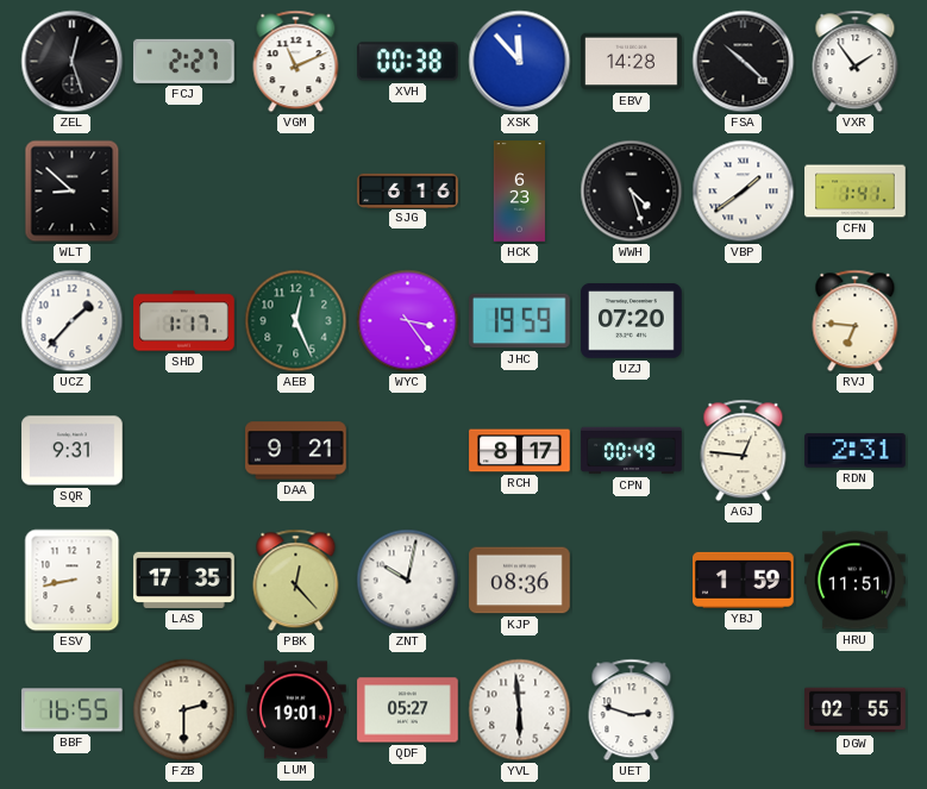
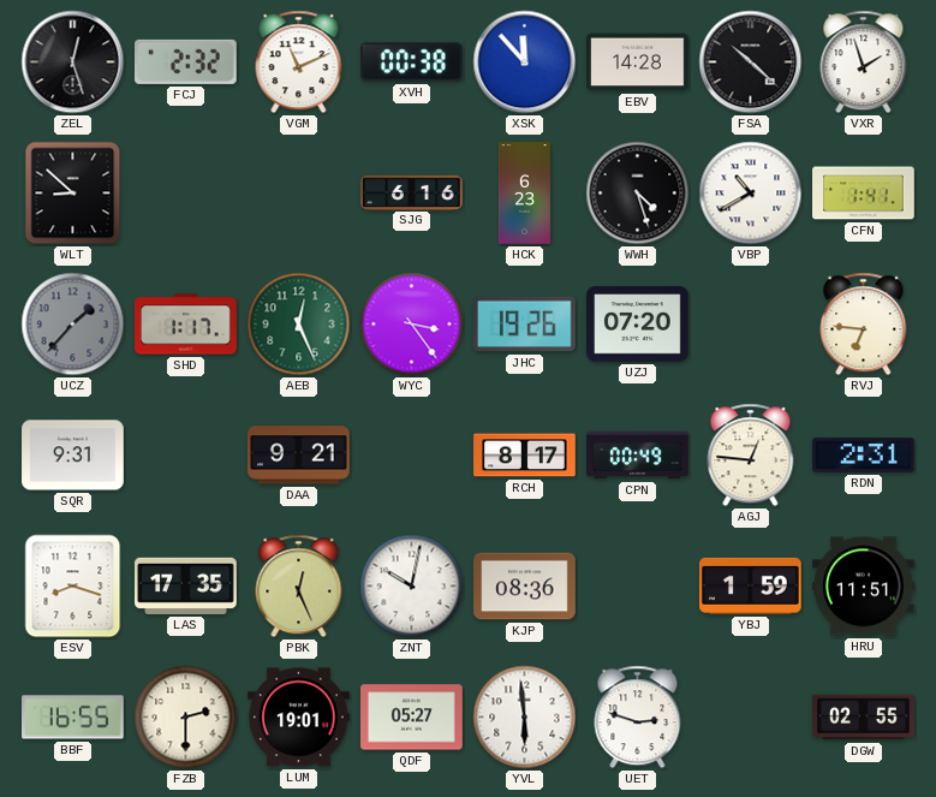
FCJ: 2:27 -> 2:32
VXR: 1:54 -> 1:57
VBP: 1:39 -> 10:40
UCZ dial: white -> grey
JHC: 19:59 -> 19:26
ESV: 8:43 -> 8:18
PBK: 12:23 -> 12:26
